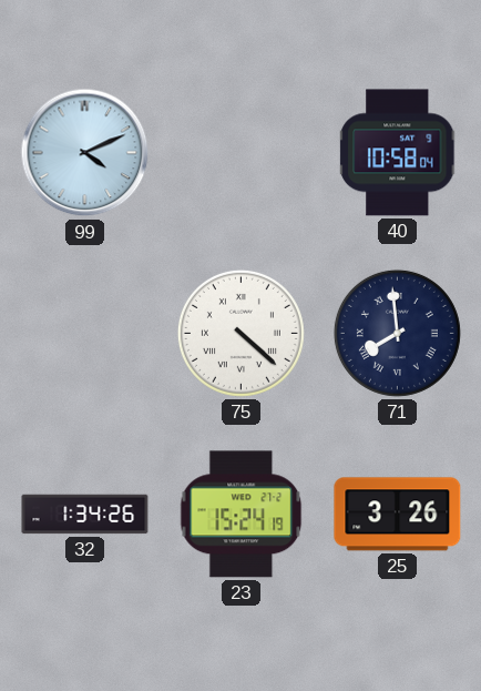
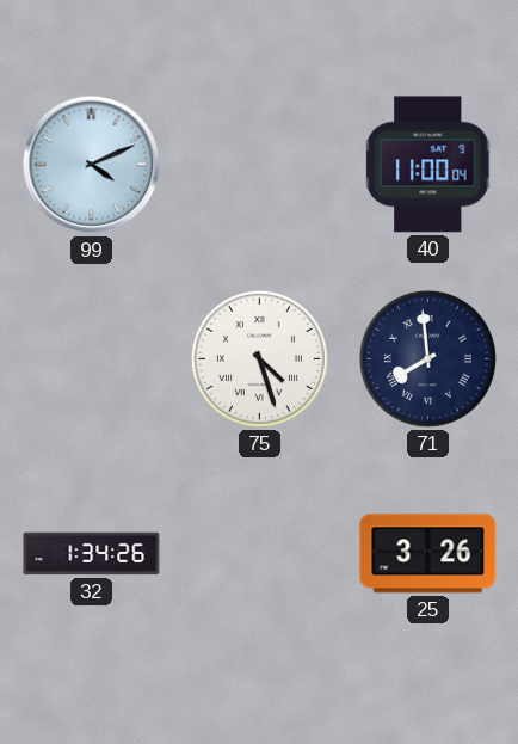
40: 10:58 -> 11:00
75: 4:22 -> 4:27
23: 15:24 -> none
